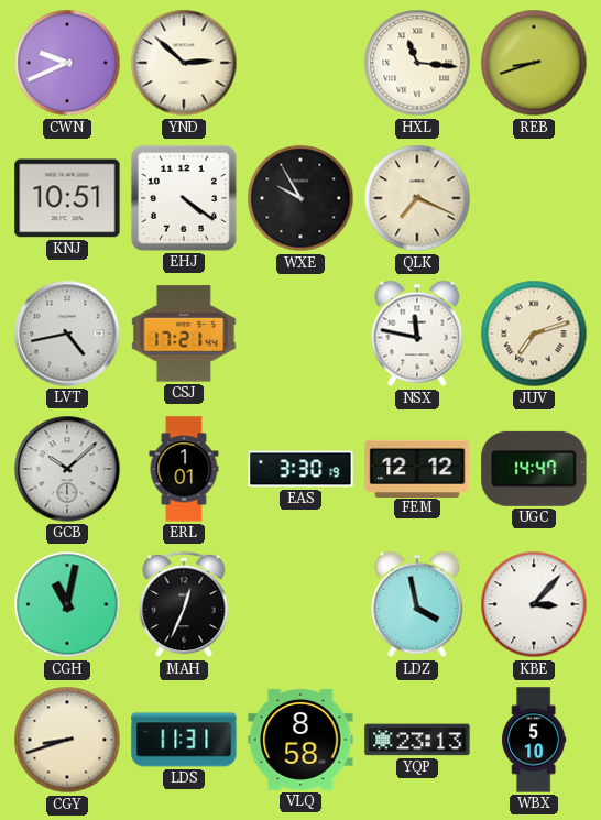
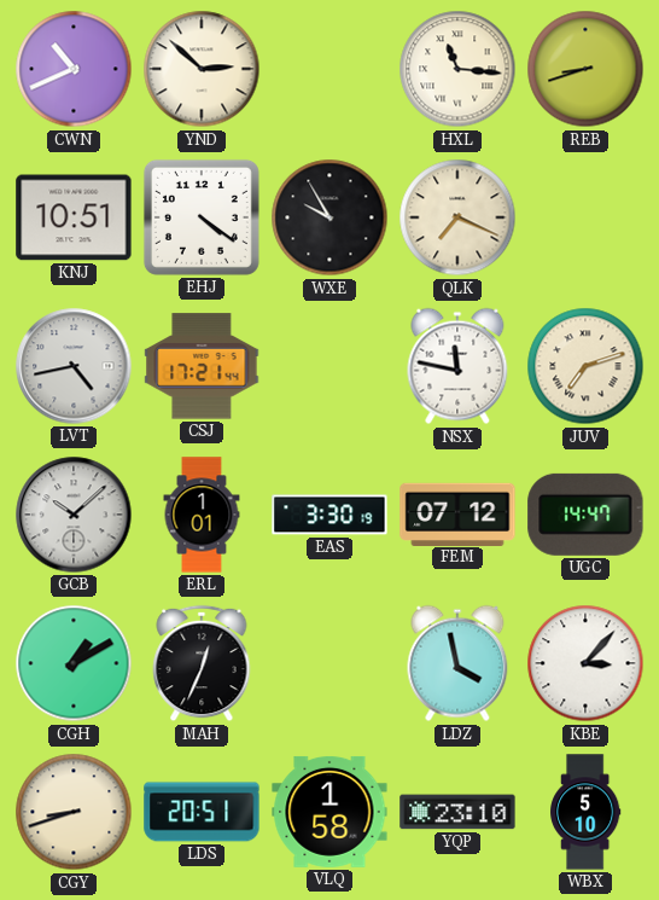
CWN: 9:41 -> 10:41
FEM: 12:12 -> 07:12
CGH: 11:02 -> 1:10
LDS: 11:31 -> 20:51
VLQ: 8:58 -> 1:58
YQP: 23:13 -> 23:10
